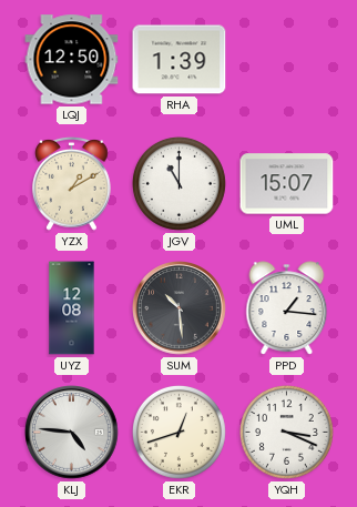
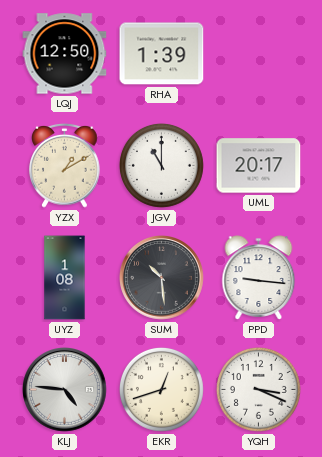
UML: 15:07 -> 20:17
UYZ: 12:08 -> 1:08
PPD: 1:16 -> 9:16
